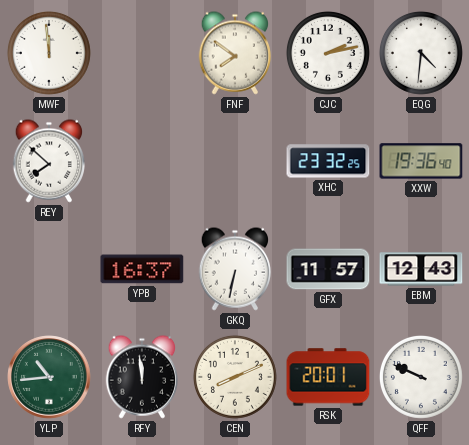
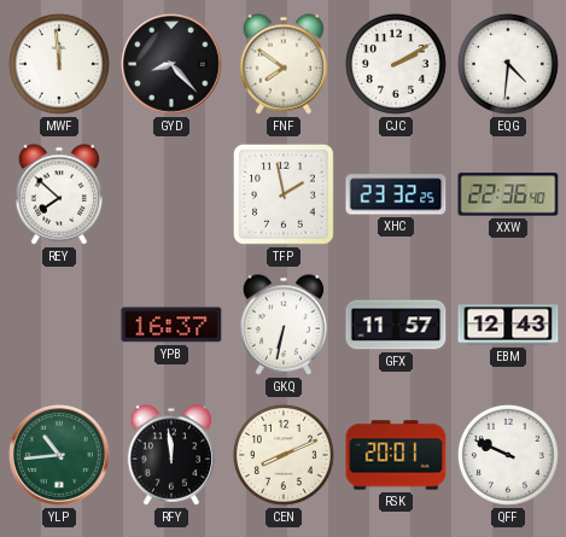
GYD: none -> 8:23
CJC: 2:13 -> 2:10
TFP: none -> 1:58
XXW: 19:36 -> 22:36
